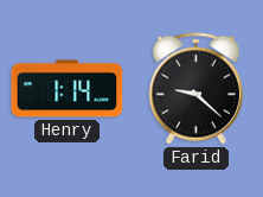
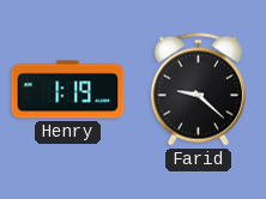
Henry: 1:14 -> 1:19
